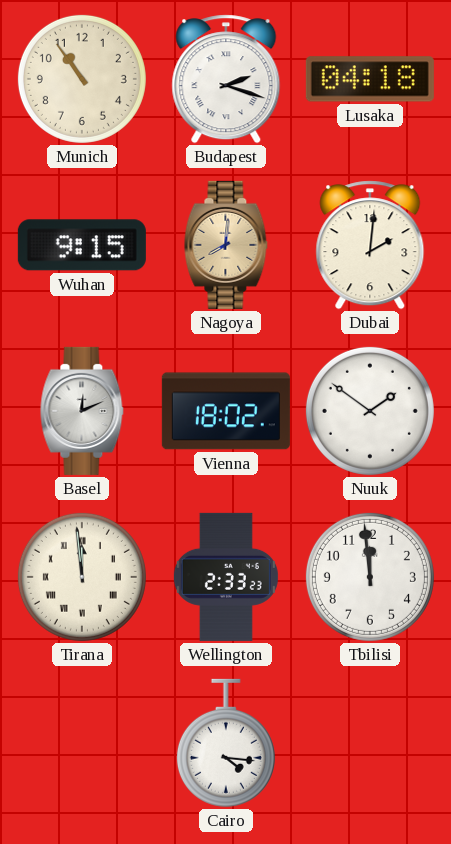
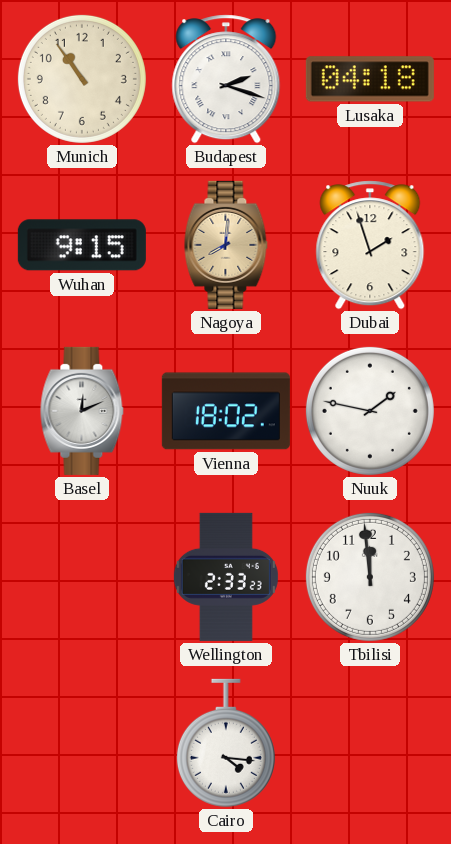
Dubai: 2:01 -> 1:57
Nuuk: 1:51 -> 1:47
Tirana: 11:59 -> none
